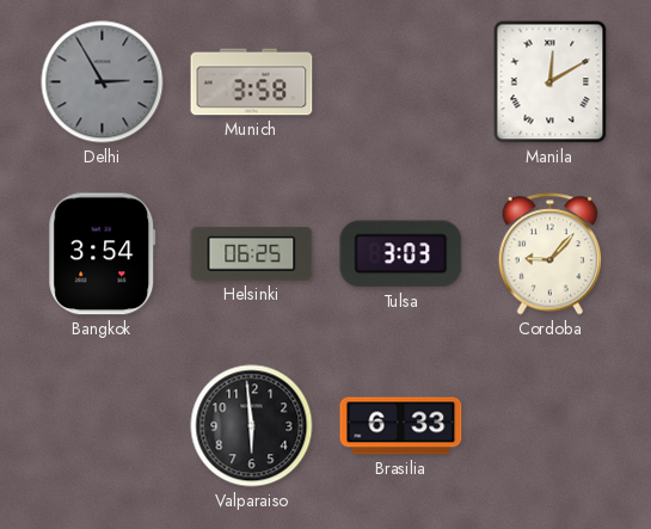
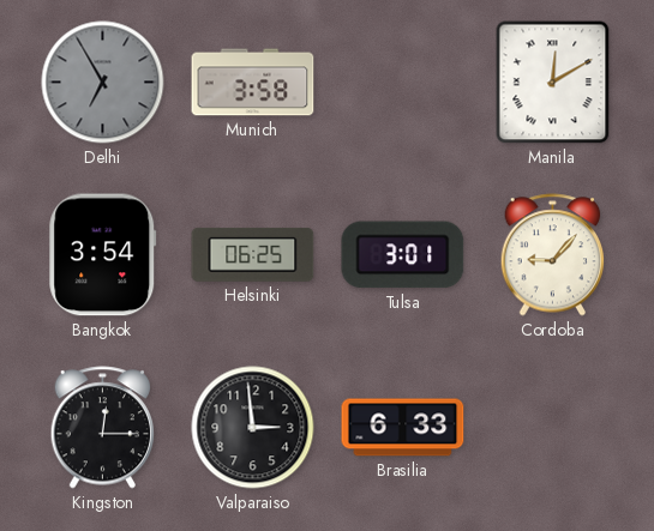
Delhi: 2:55 -> 6:55
Tulsa: 3:03 -> 3:01
Kingston: none -> 12:15
Valparaiso: 5:59 -> 2:59
